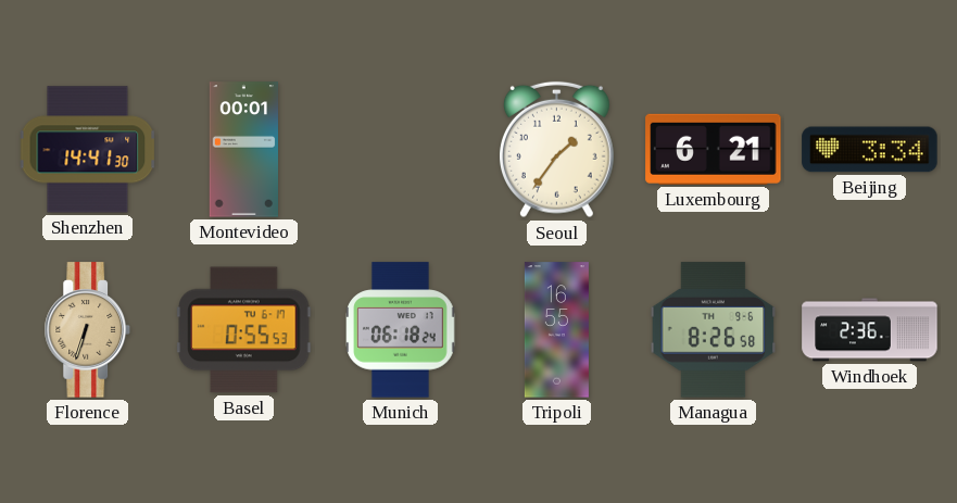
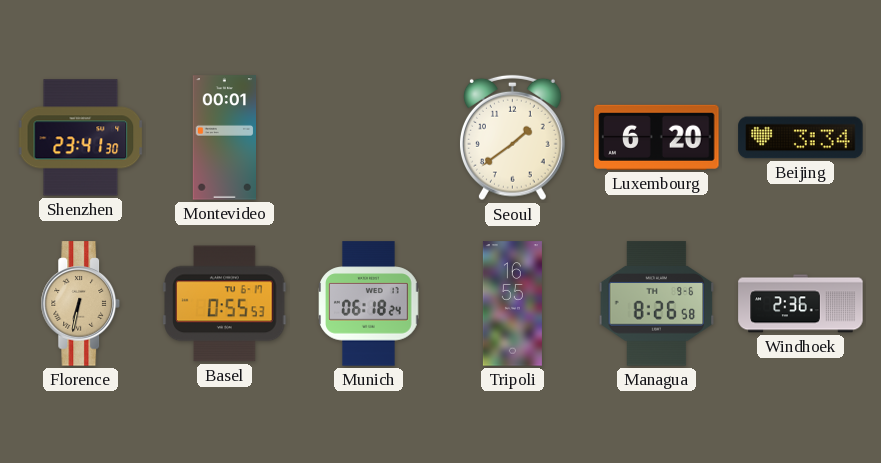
Shenzhen: 14:41 -> 23:41
Seoul: 1:36 -> 1:39
Luxembourg: 6:21 -> 6:20
Florence: 6:33 -> 6:32
